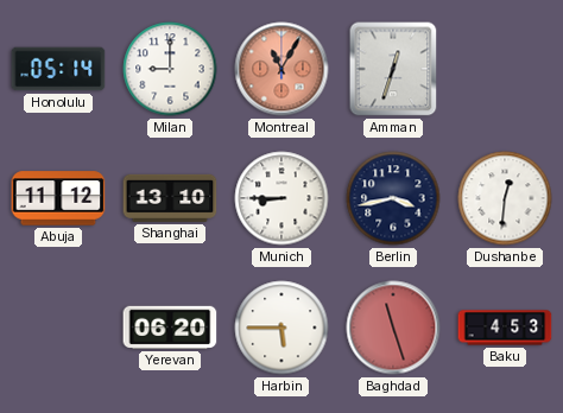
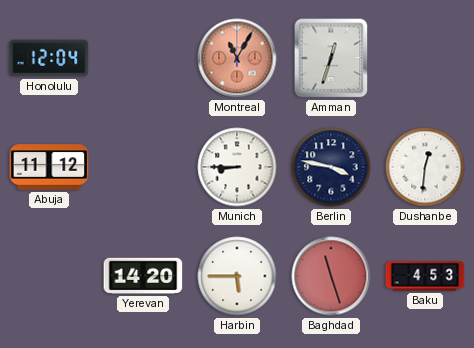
Honolulu: 05:14 -> 12:04
Milan: 9:00 -> none
Shanghai: 13:10 -> none
Berlin: 3:43 -> 3:47
Yerevan: 06:20 -> 14:20
